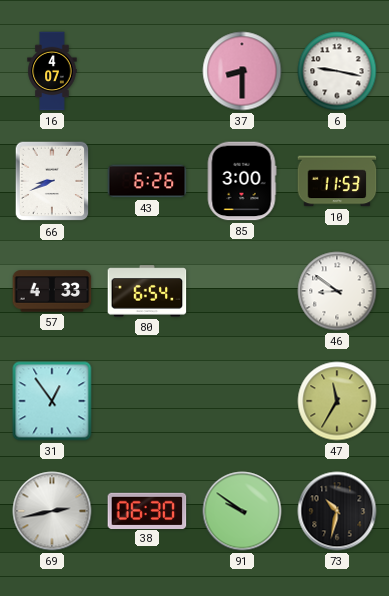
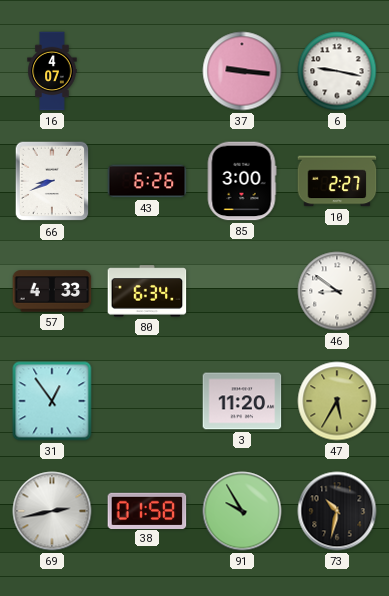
37: 8:30 -> 9:16
10: 11:53 -> 2:27
80: 6:54 -> 6:34
3: none -> 11:20
47: 11:35 -> 5:35
38: 06:30 -> 01:58
91: 9:51 -> 9:55
